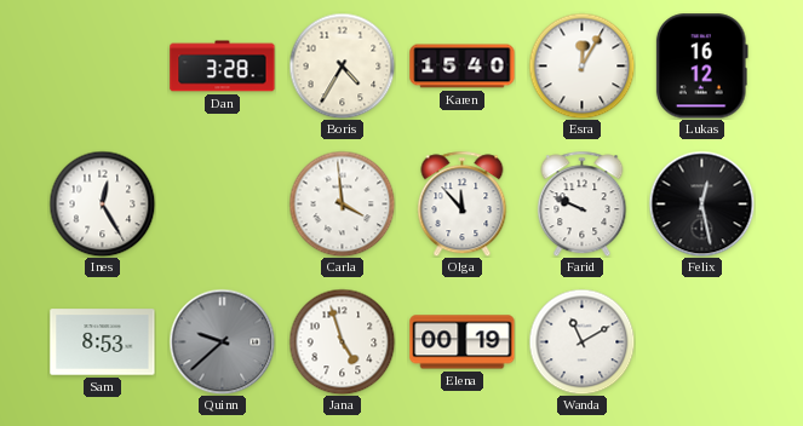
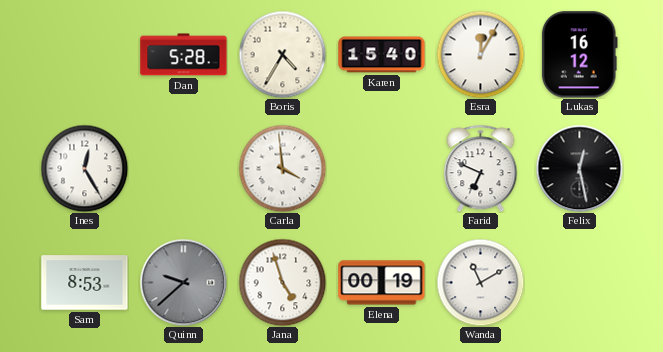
Dan: 3:28 -> 5:28
Olga: 11:53 -> none
Farid: 9:49 -> 6:49
